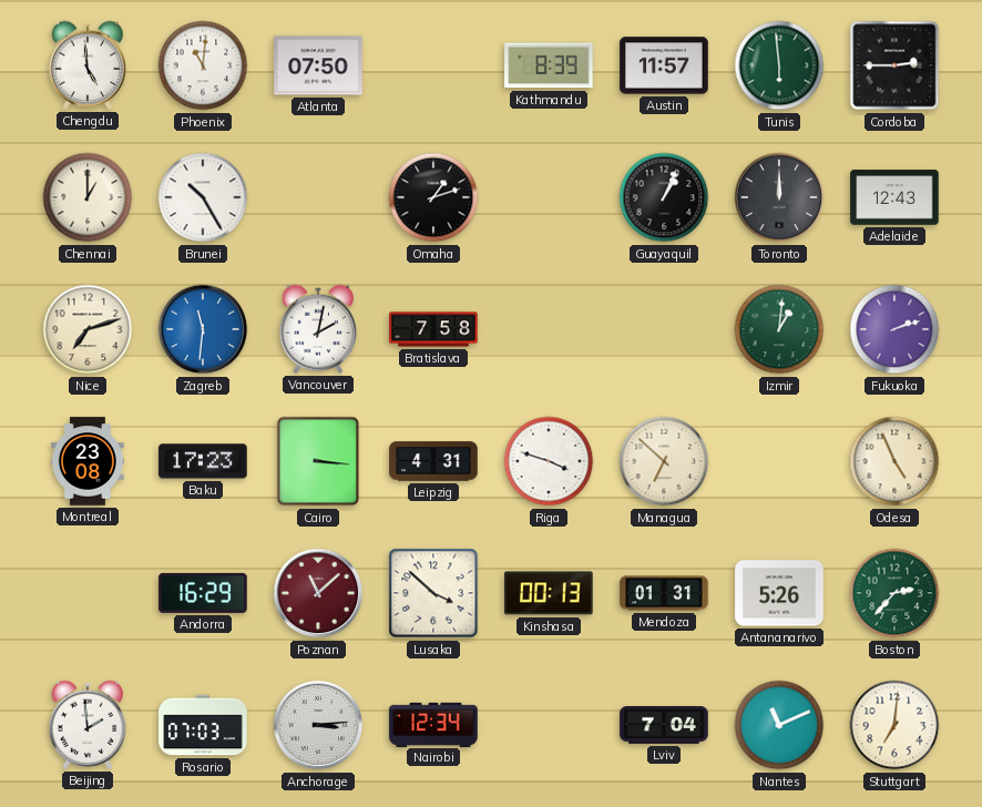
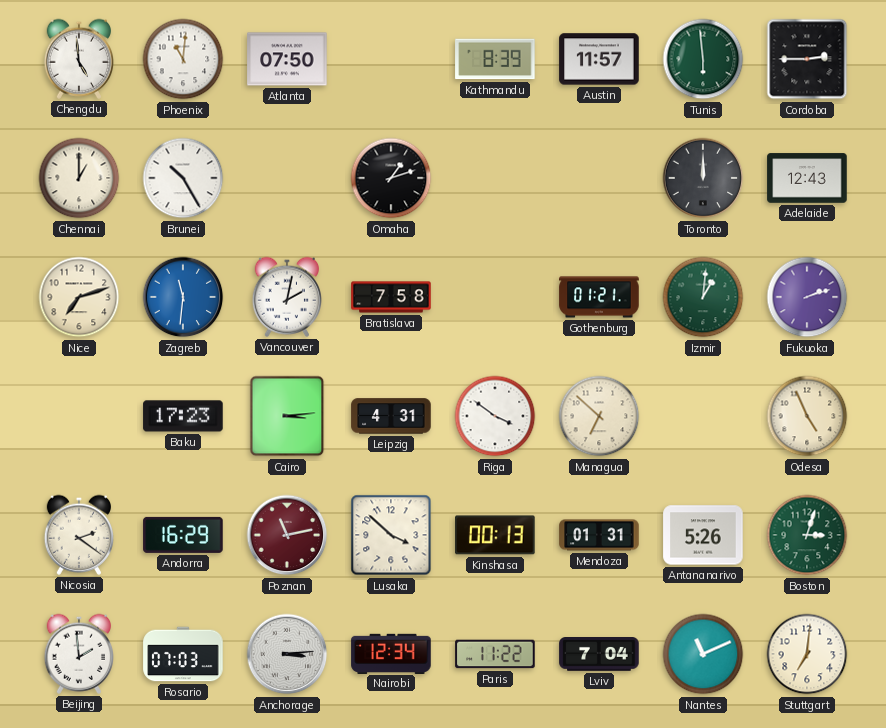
Guayaquil: 1:04 -> none
Gothenburg: none -> 01:21
Montreal: 23:08 -> none
Cairo: 3:16 -> 3:14
Riga: 3:48 -> 3:51
Nicosia: none -> 2:21
Poznan: 11:08 -> 11:13
Boston: 2:37 -> 3:03
Paris: none -> 11:22
